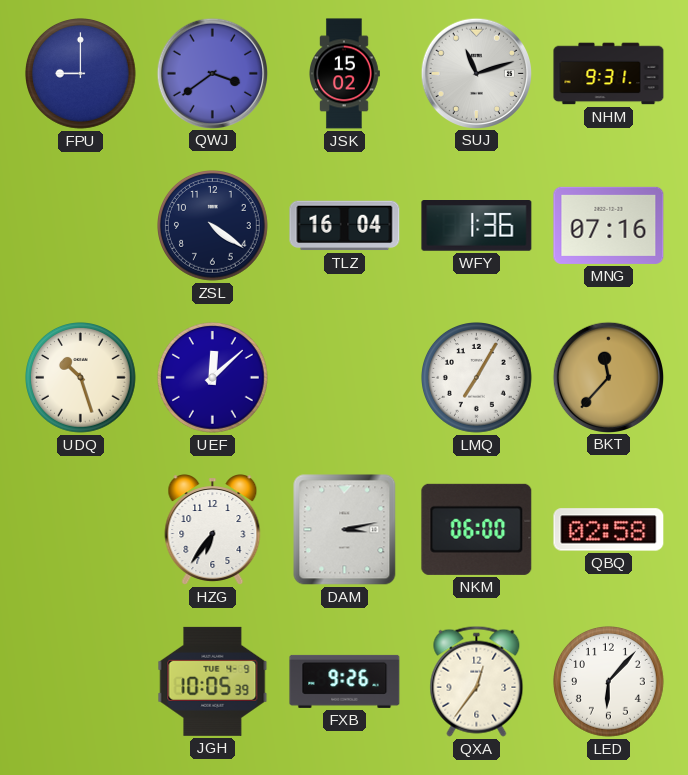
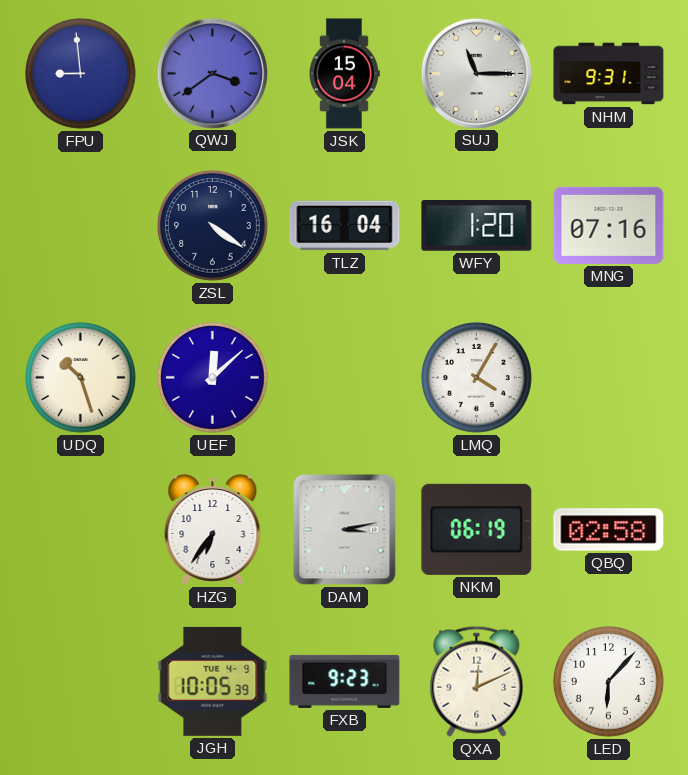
FPU: 9:00 -> 8:59
JSK: 15:02 -> 15:04
SUJ: 11:12 -> 11:15
WFY: 1:36 -> 1:20
LMQ: 7:05 -> 4:05
BKT: 11:37 -> none
NKM: 06:00 -> 06:19
FXB: 9:26 -> 9:23
QXA: 12:36 -> 12:11
